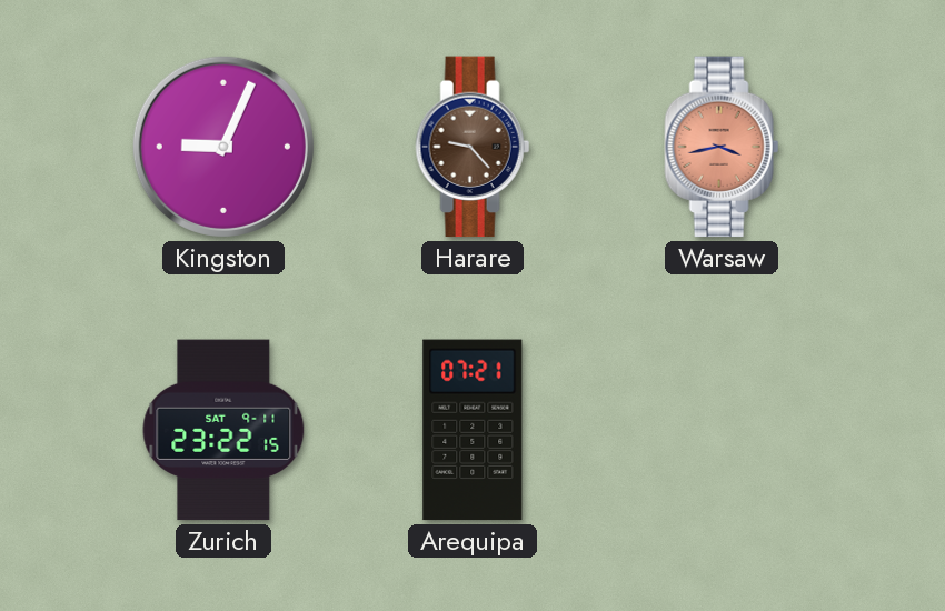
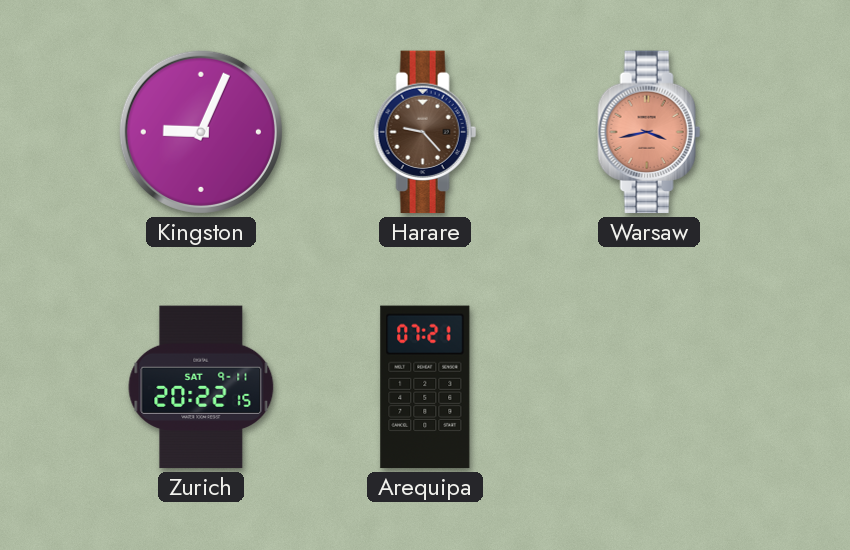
Zurich: 23:22 -> 20:22
